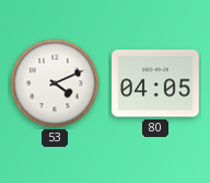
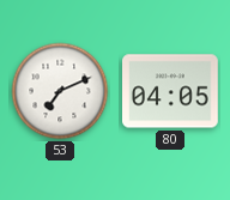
53: 4:11 -> 7:11
